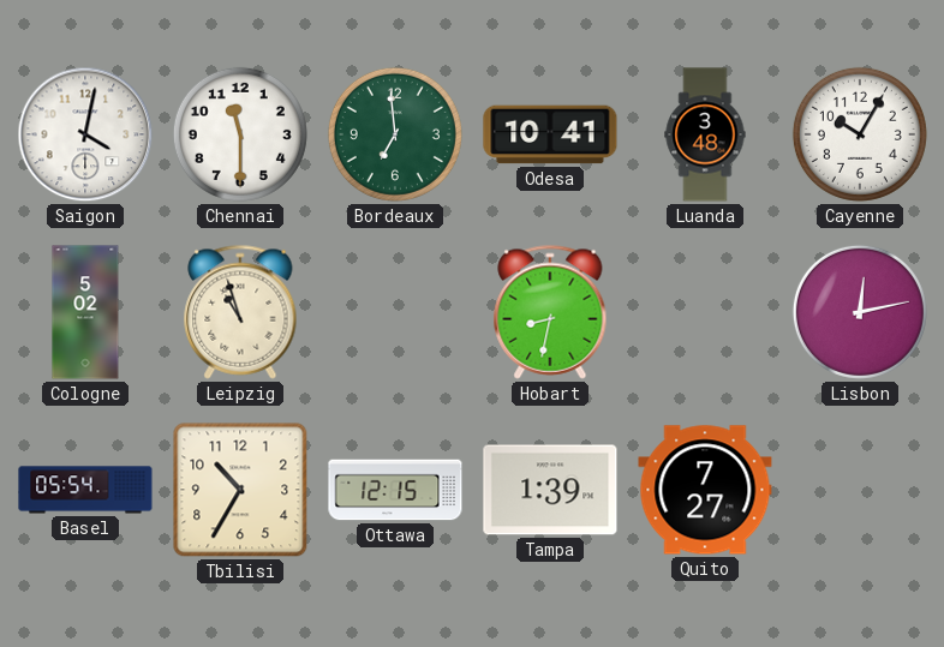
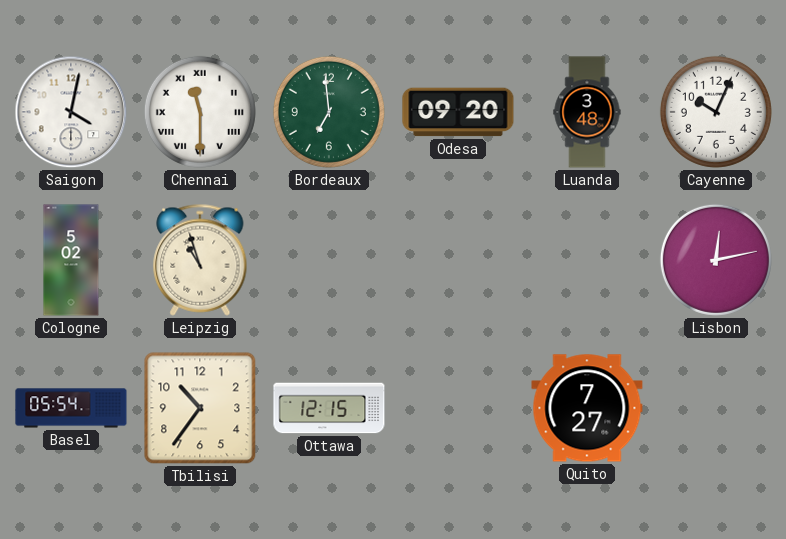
Chennai numerals: Arabic -> Roman
Odesa: 10:41 -> 09:20
Cayenne: 10:05 -> 10:04
Hobart: 8:32 -> none
Tbilisi: 10:35 -> 10:36
Tampa: 1:39 -> none
